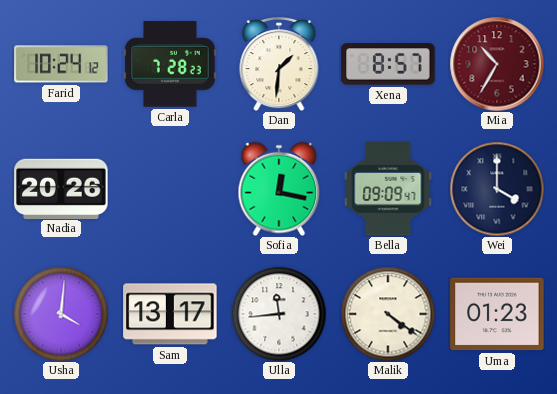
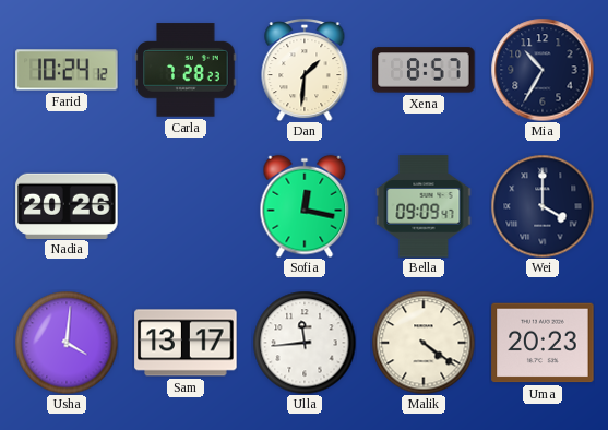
Mia dial: burgundy -> navy
Uma: 01:23 -> 20:23
